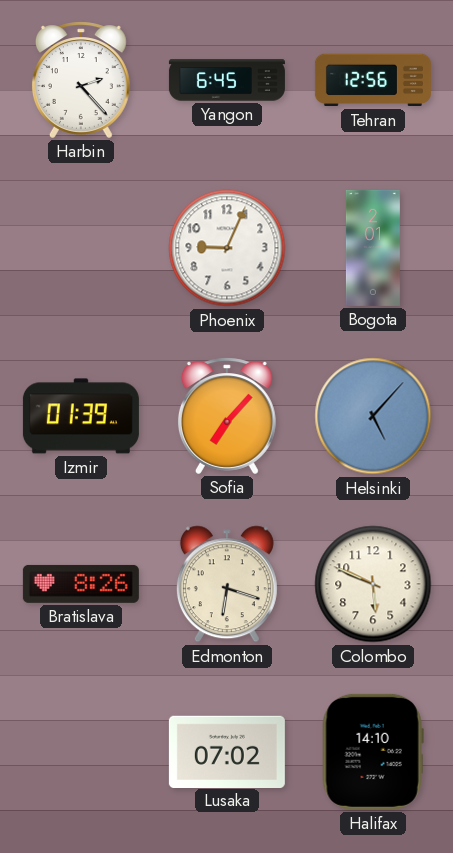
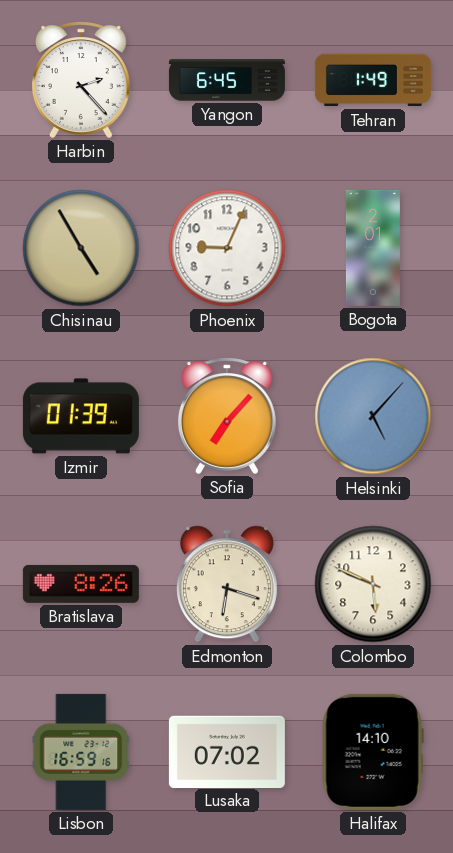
Tehran: 12:56 -> 1:49
Chisinau: none -> 4:55
Lisbon: none -> 16:59
